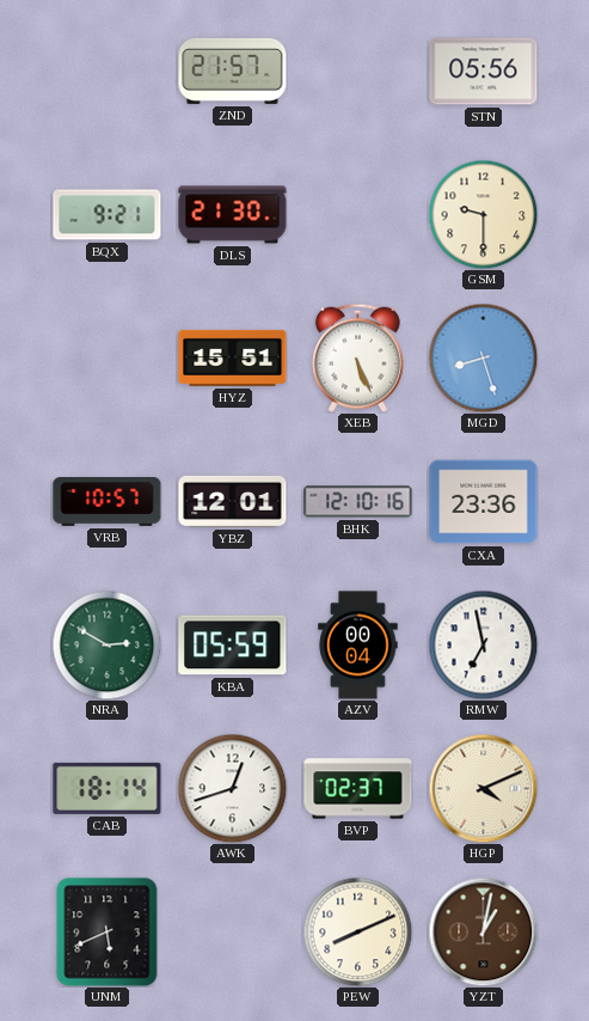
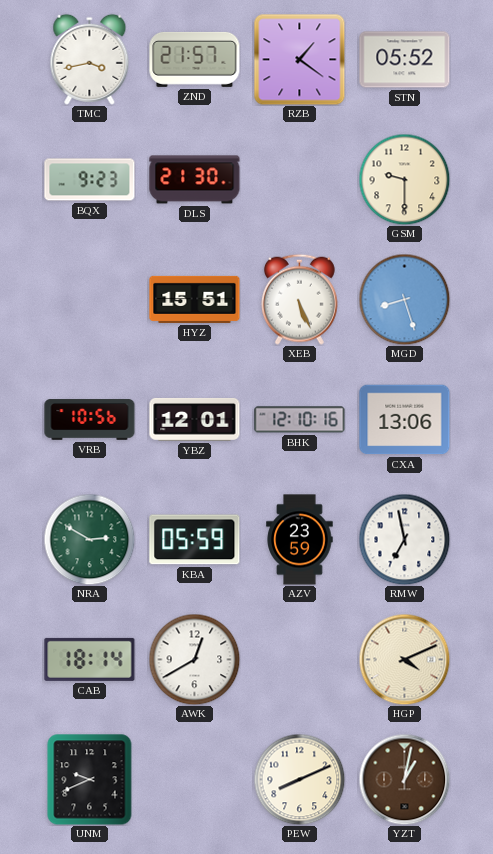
TMC: none -> 3:43
RZB: none -> 1:21
STN: 05:56 -> 05:52
BQX: 9:21 -> 9:23
VRB: 10:57 -> 10:56
CXA: 23:36 -> 13:06
AZV: 00:04 -> 23:59
AWK: 12:42 -> 12:40
BVP: 02:37 -> none
UNM: 5:41 -> 9:41
